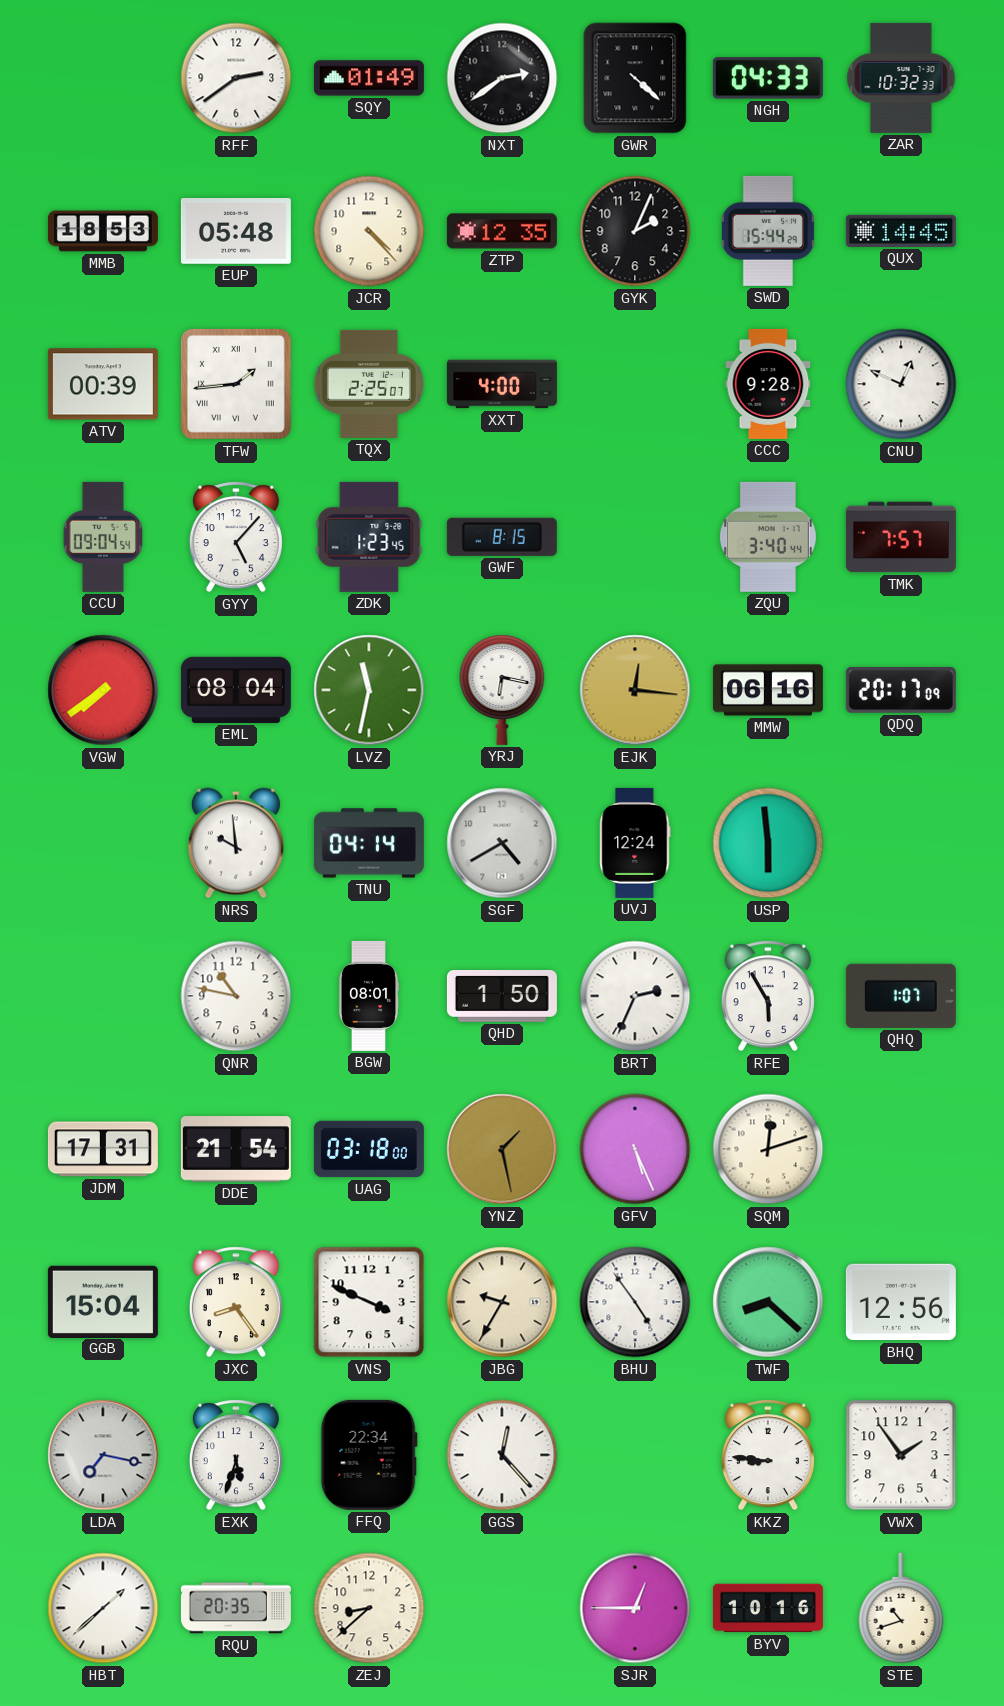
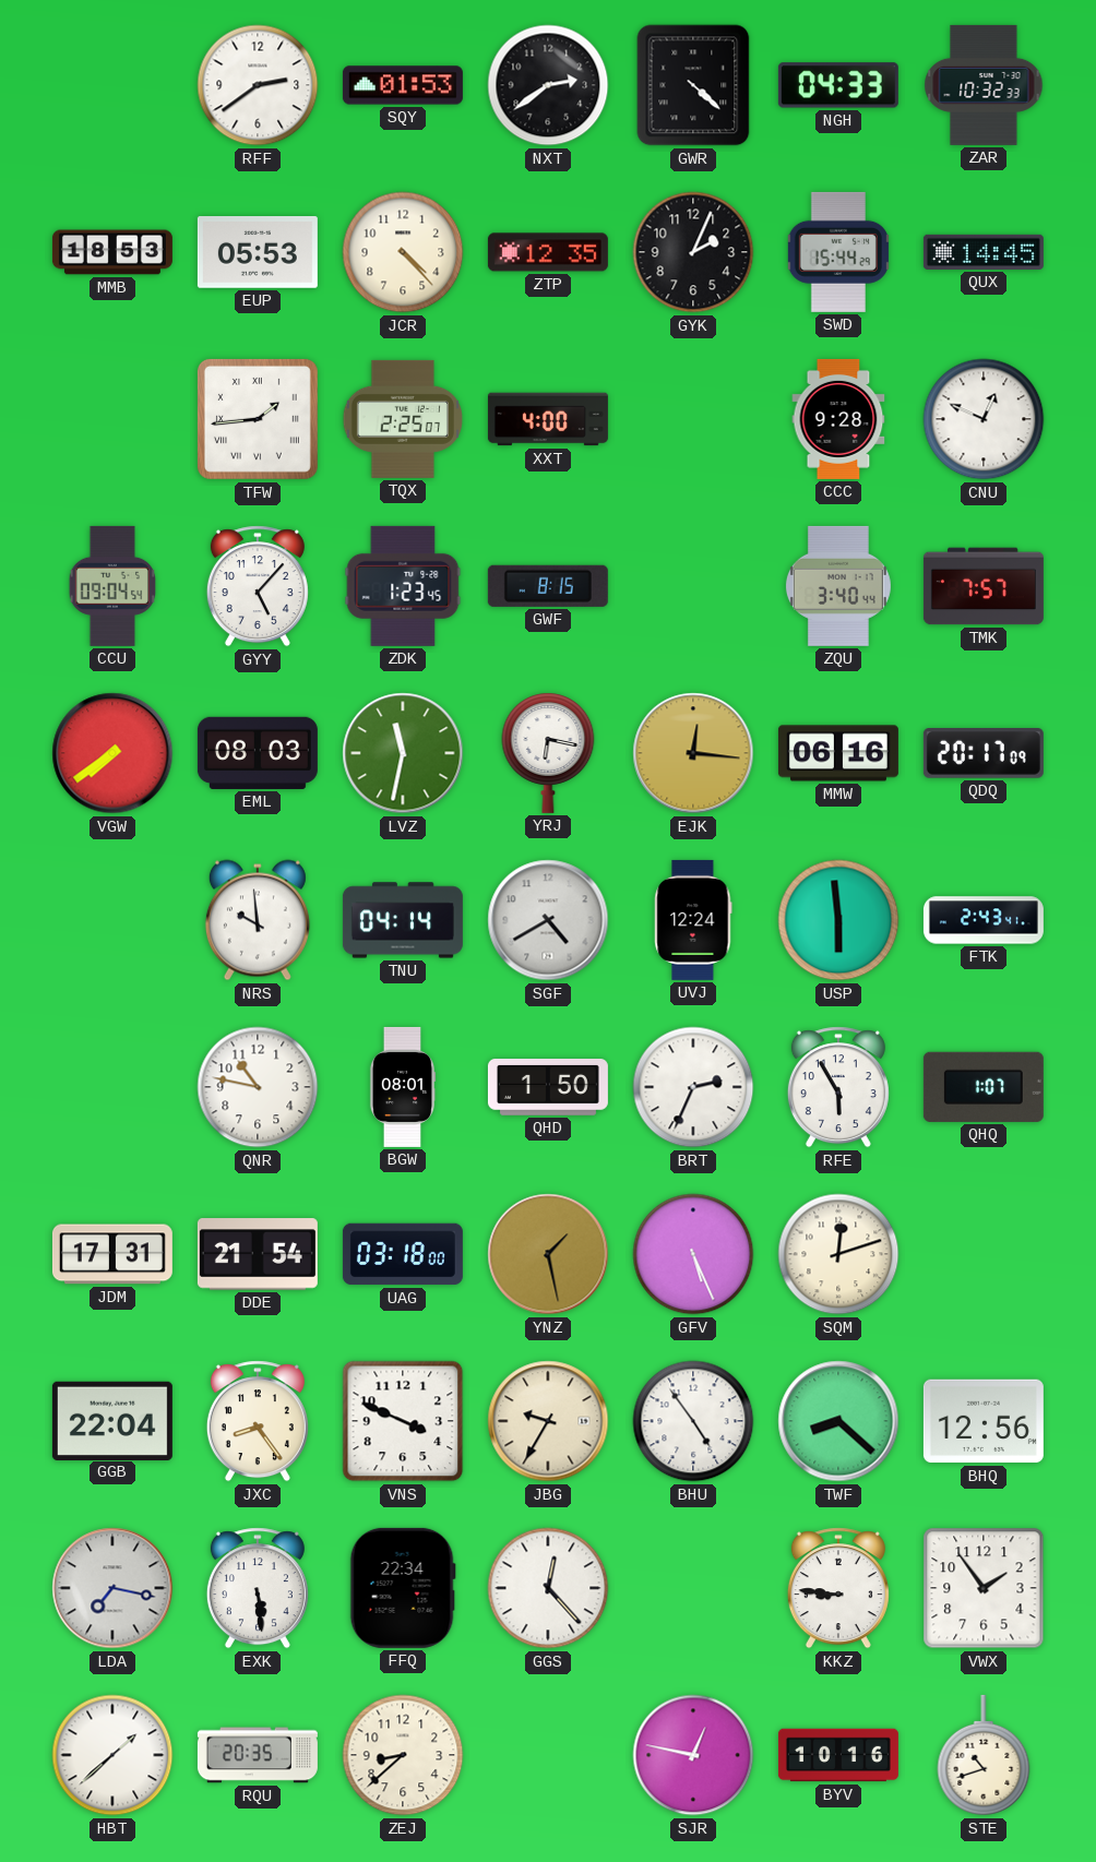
SQY: 01:49 -> 01:53
EUP: 05:48 -> 05:53
ATV: 00:39 -> none
EML: 08:04 -> 08:03
FTK: none -> 2:43
GGB: 15:04 -> 22:04
EXK: 5:33 -> 5:29
SJR: 12:45 -> 12:47
